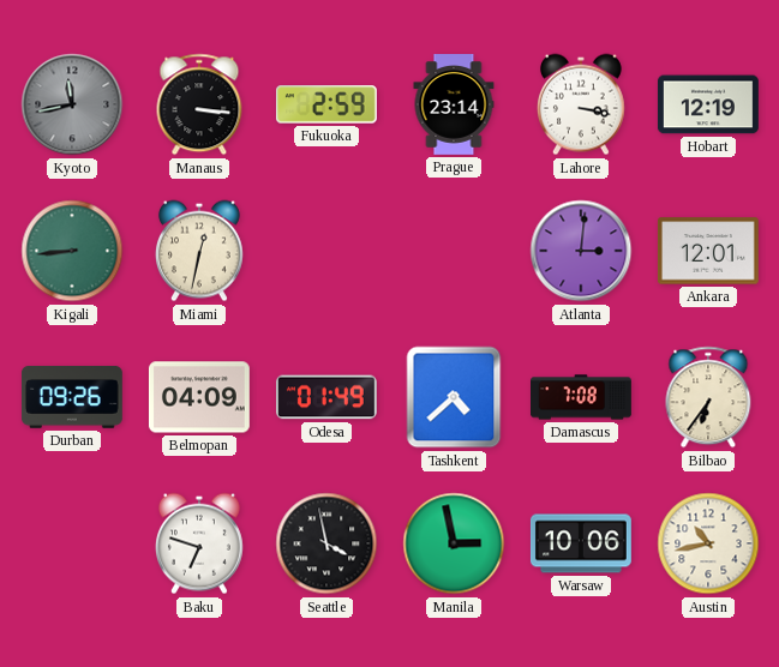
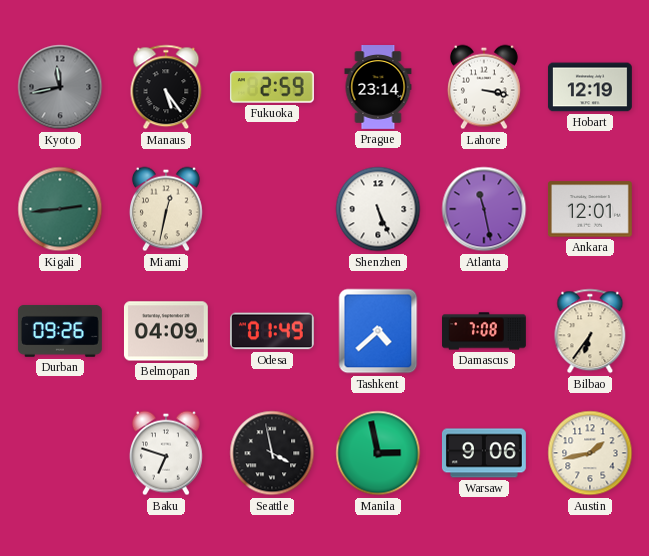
Manaus: 3:16 -> 5:24
Kigali: 8:44 -> 2:44
Shenzhen: none -> 5:26
Atlanta: 3:01 -> 11:28
Warsaw: 10:06 -> 9:06
Austin: 10:43 -> 1:43
